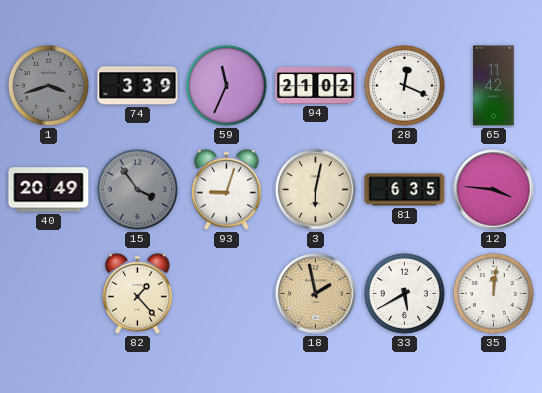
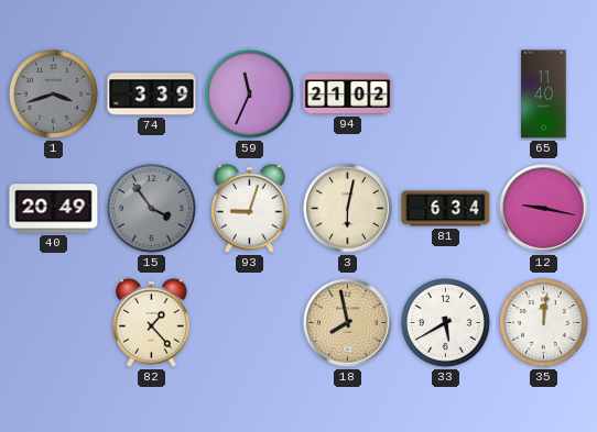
28: 12:19 -> none
65: 11:42 -> 11:40
81: 6:35 -> 6:34
12: 3:46 -> 9:17
18: 1:58 -> 7:58
